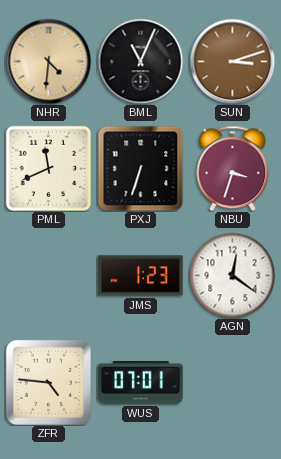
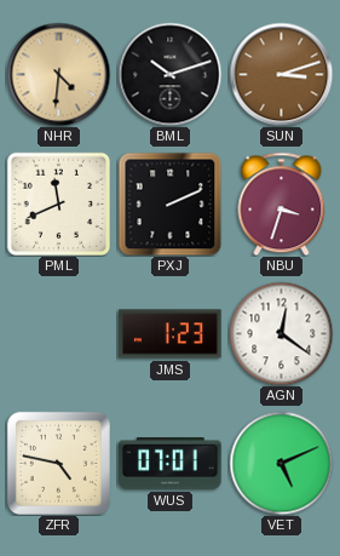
BML: 11:04 -> 10:12
PXJ: 6:33 -> 2:11
ZFR: 4:46 -> 4:47
VET: none -> 5:11
